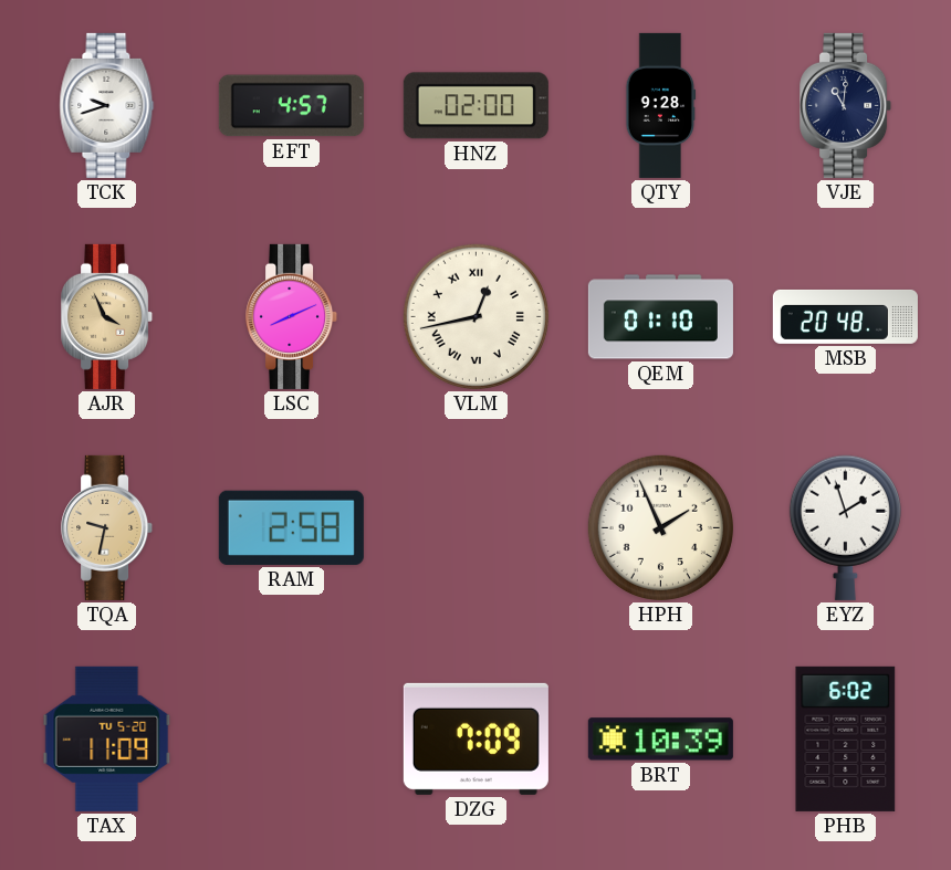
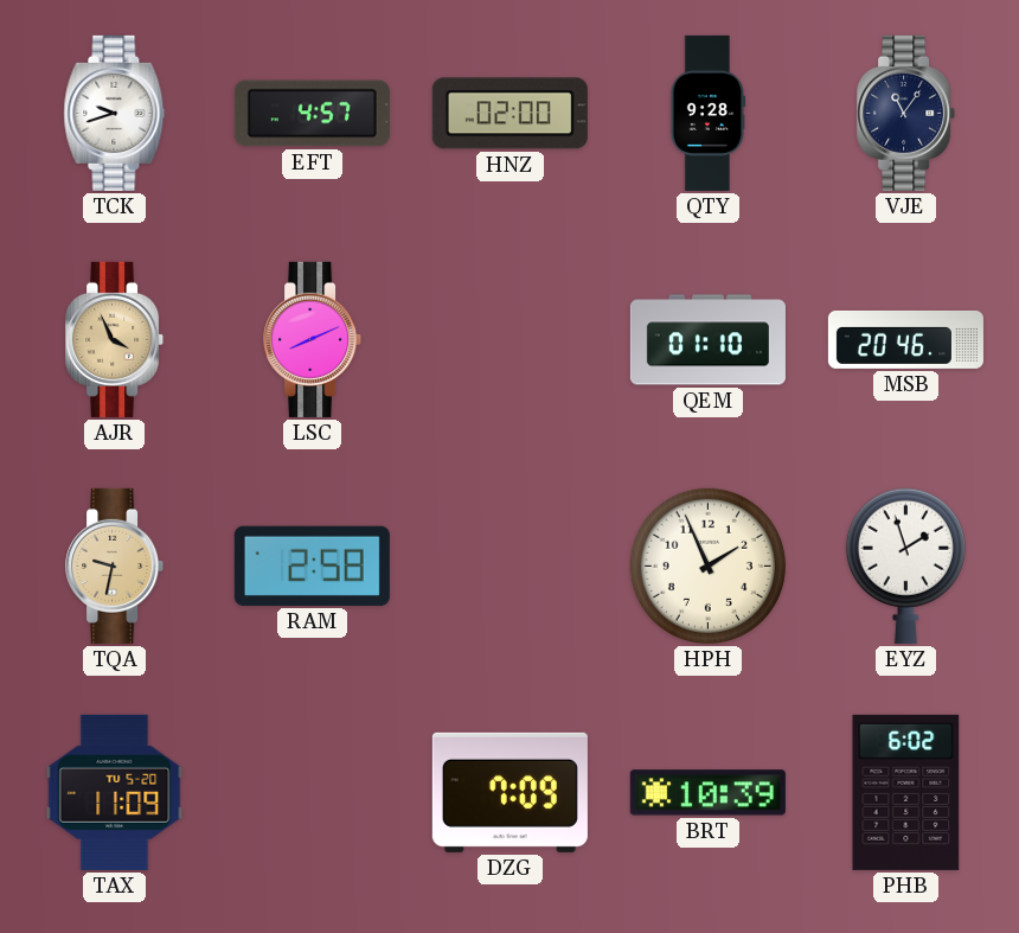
VJE: 11:01 -> 11:06
VLM: 12:43 -> none
MSB: 20:48 -> 20:46
